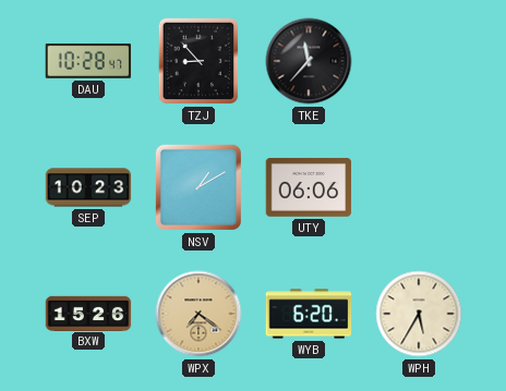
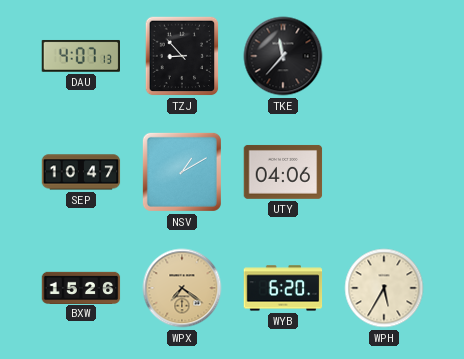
DAU: 10:28 -> 4:07
SEP: 10:23 -> 10:47
UTY: 06:06 -> 04:06
